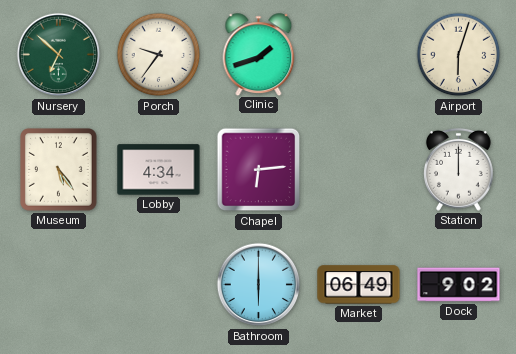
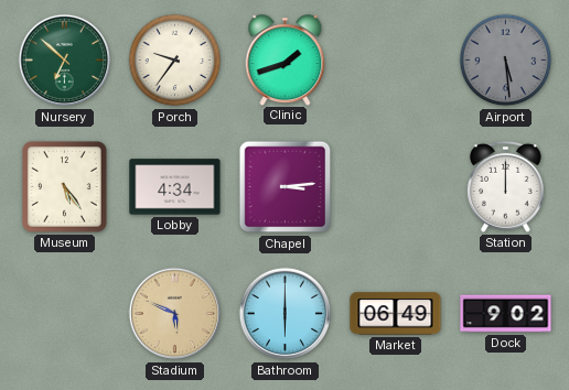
Airport: 6:03 -> 5:29
Airport dial: cream -> grey
Chapel: 6:14 -> 3:14
Stadium: none -> 5:49
